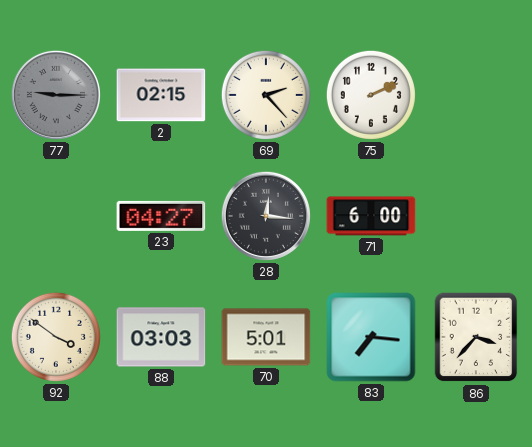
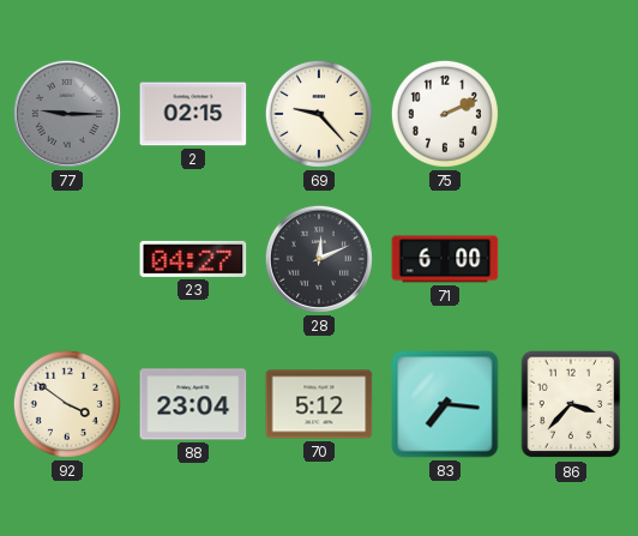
69: 2:23 -> 9:23
28: 12:16 -> 12:11
88: 03:03 -> 23:04
70: 5:01 -> 5:12
